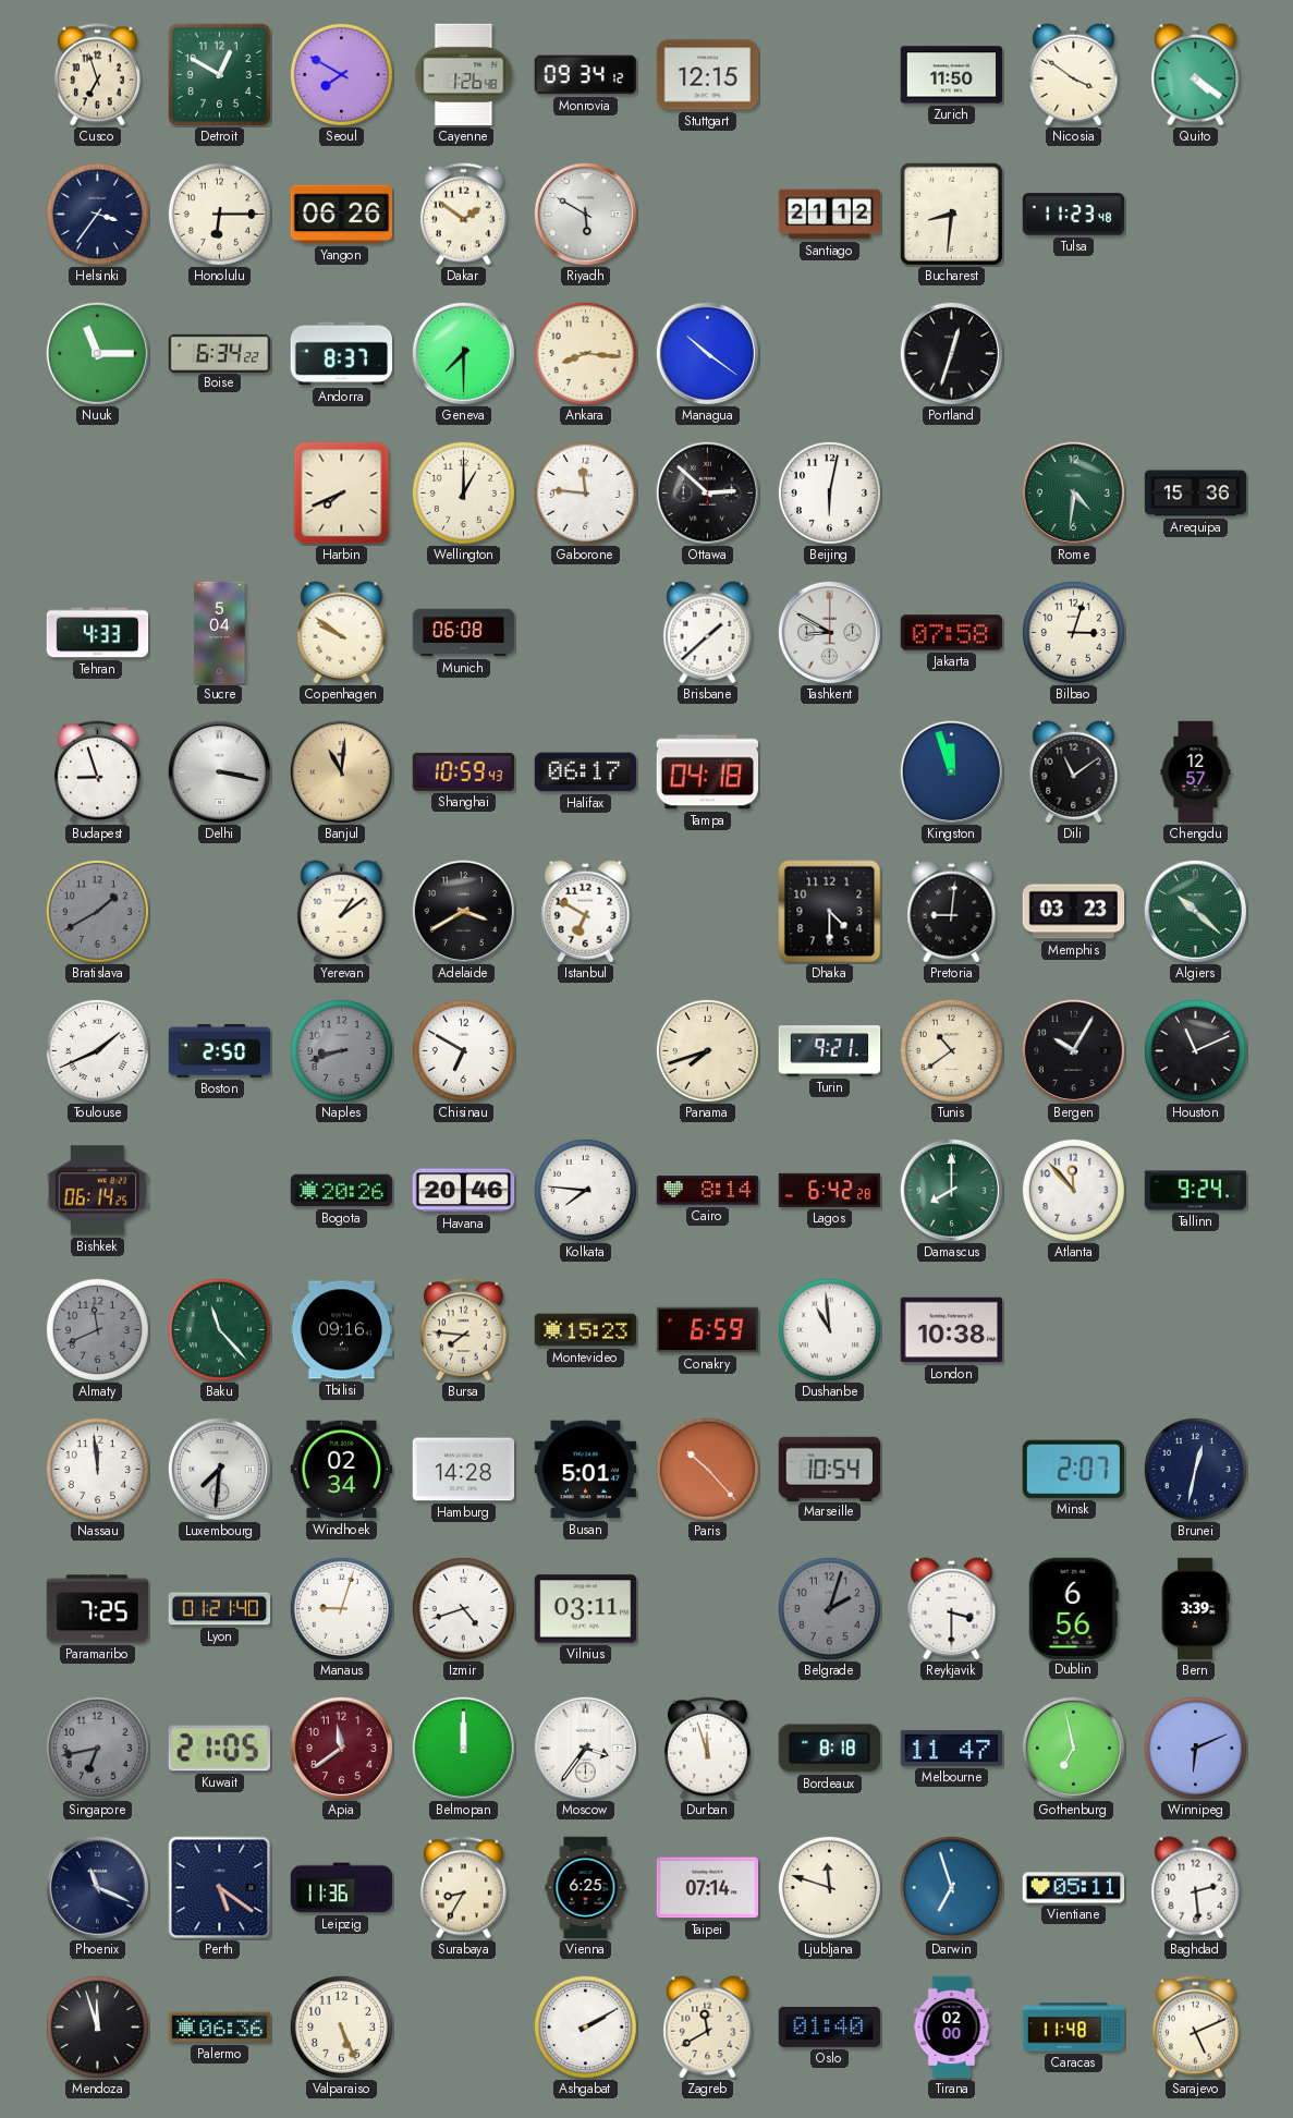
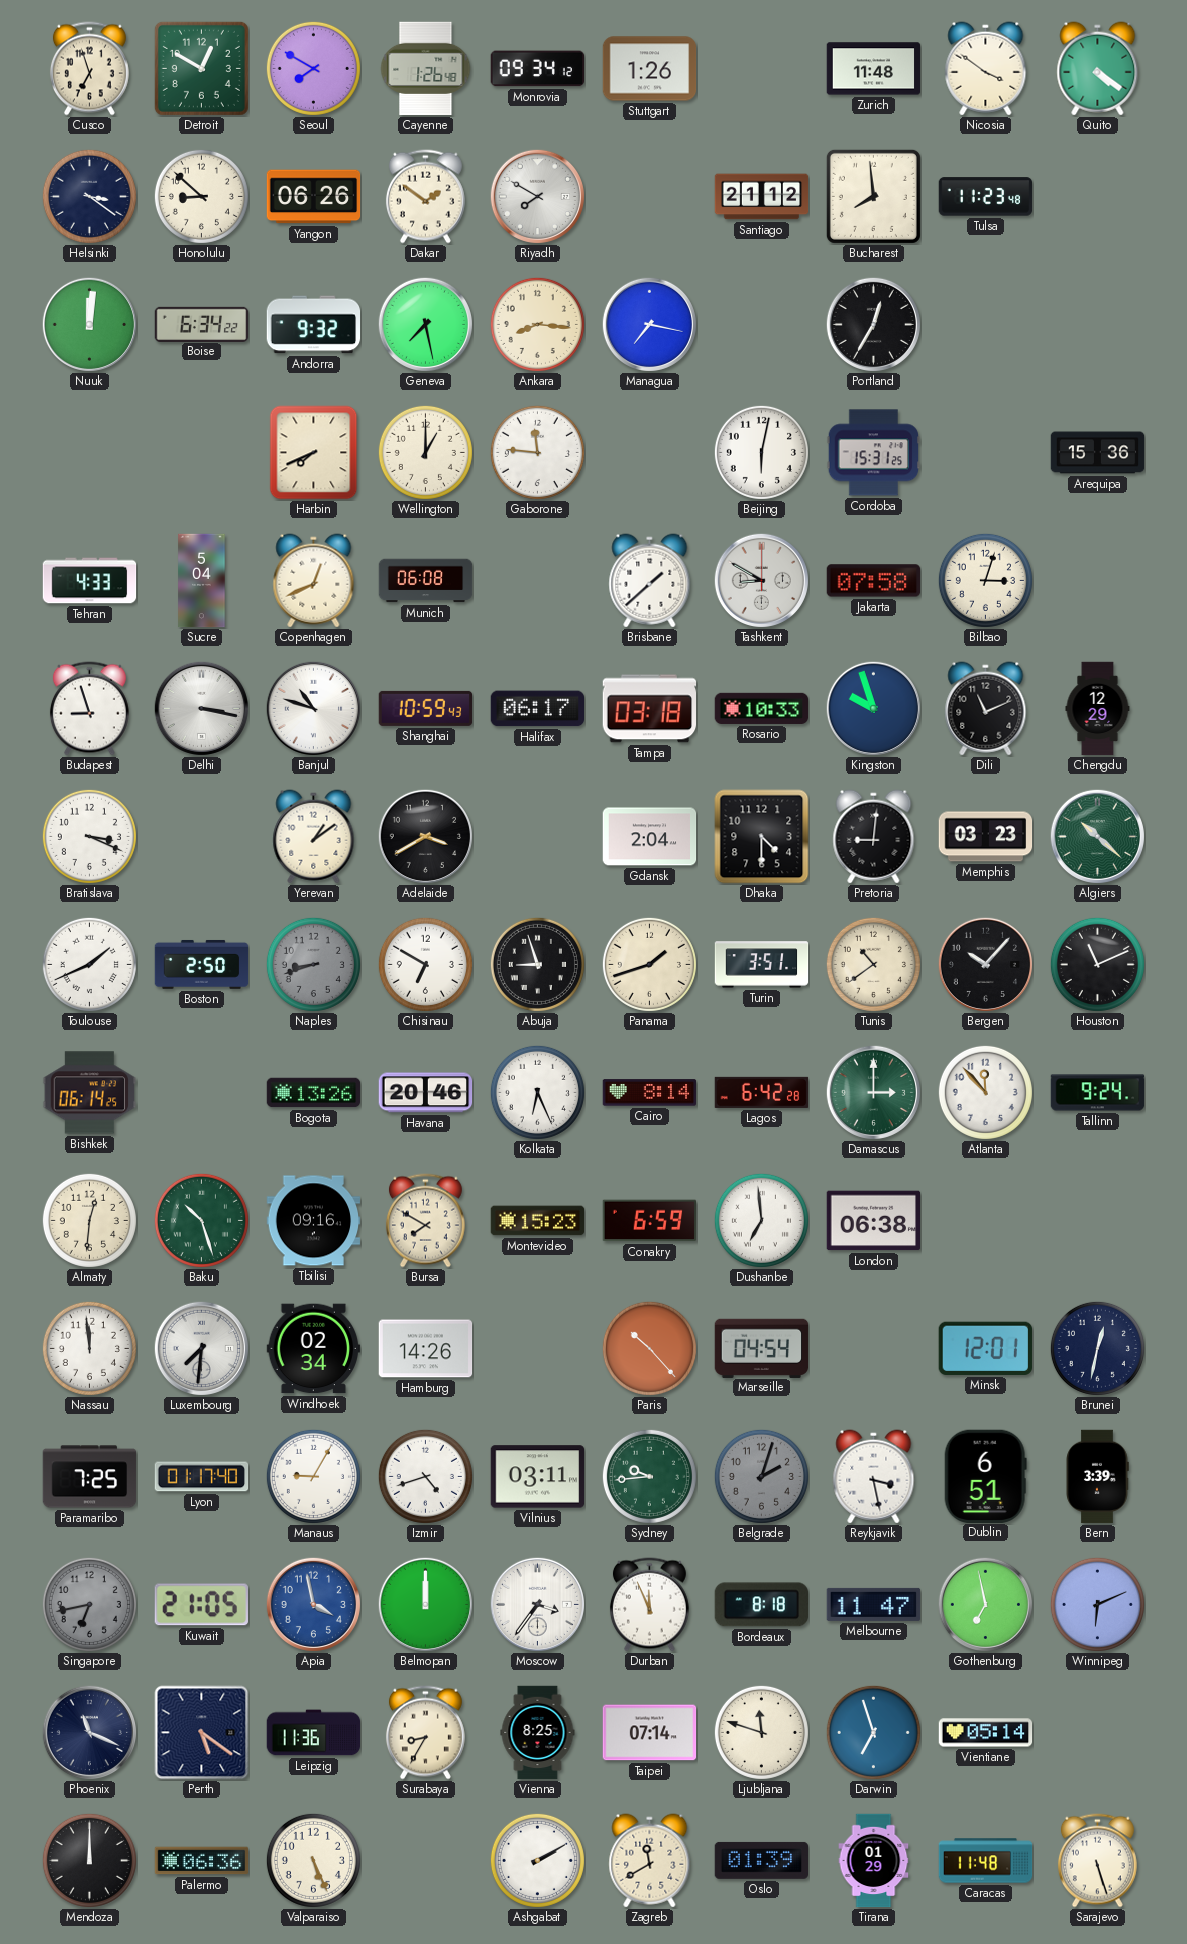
Stuttgart: 12:15 -> 1:26
Zurich: 11:50 -> 11:48
Helsinki: 3:36 -> 3:21
Honolulu: 6:15 -> 8:52
Riyadh: 5:50 -> 7:50
Bucharest: 8:31 -> 7:59
Nuuk: 11:15 -> 12:01
Andorra: 8:37 -> 9:32
Geneva: 7:30 -> 7:28
Managua: 10:21 -> 7:17
Portland: 12:33 -> 12:35
Ottawa: 2:52 -> none
Cordoba: none -> 15:31
Rome: 4:31 -> none
Copenhagen: 9:51 -> 12:41
Banjul: 11:01 -> 10:48
Banjul dial: champagne -> white
Tampa: 04:18 -> 03:18
Rosario: none -> 10:33
Kingston: 11:57 -> 9:57
Dili: 11:09 -> 11:11
Chengdu: 12:57 -> 12:29
Bratislava: 1:40 -> 3:19
Bratislava dial: grey -> white
Istanbul: 6:50 -> none
Gdansk: none -> 2:04
Abuja: none -> 8:57
Panama: 7:42 -> 1:42
Turin: 9:21 -> 3:51
Bergen: 10:05 -> 10:07
Bogota: 20:26 -> 13:26
Kolkata: 7:46 -> 6:26
Damascus: 8:00 -> 3:00
Almaty: 11:41 -> 12:31
Almaty dial: grey -> cream
Baku: 11:23 -> 10:27
Bursa: 7:46 -> 7:50
Dushanbe: 10:59 -> 6:59
London: 10:38 -> 06:38
Hamburg: 14:28 -> 14:26
Busan: 5:01 -> none
Marseille: 10:54 -> 04:54
Minsk: 2:07 -> 12:01
Lyon: 01:21 -> 01:17
Manaus: 9:03 -> 9:05
Sydney: none -> 9:44
Reykjavik: 3:30 -> 3:28
Dublin: 6:56 -> 6:51
Apia: 11:39 -> 3:58
Apia dial: burgundy -> blue
Durban: 11:57 -> 11:56
Vienna: 6:25 -> 8:25
Vientiane: 05:11 -> 05:14
Baghdad: 2:29 -> none
Mendoza: 11:57 -> 12:00
Oslo: 01:40 -> 01:39
Tirana: 02:00 -> 01:29
Sarajevo: 5:11 -> 5:27
